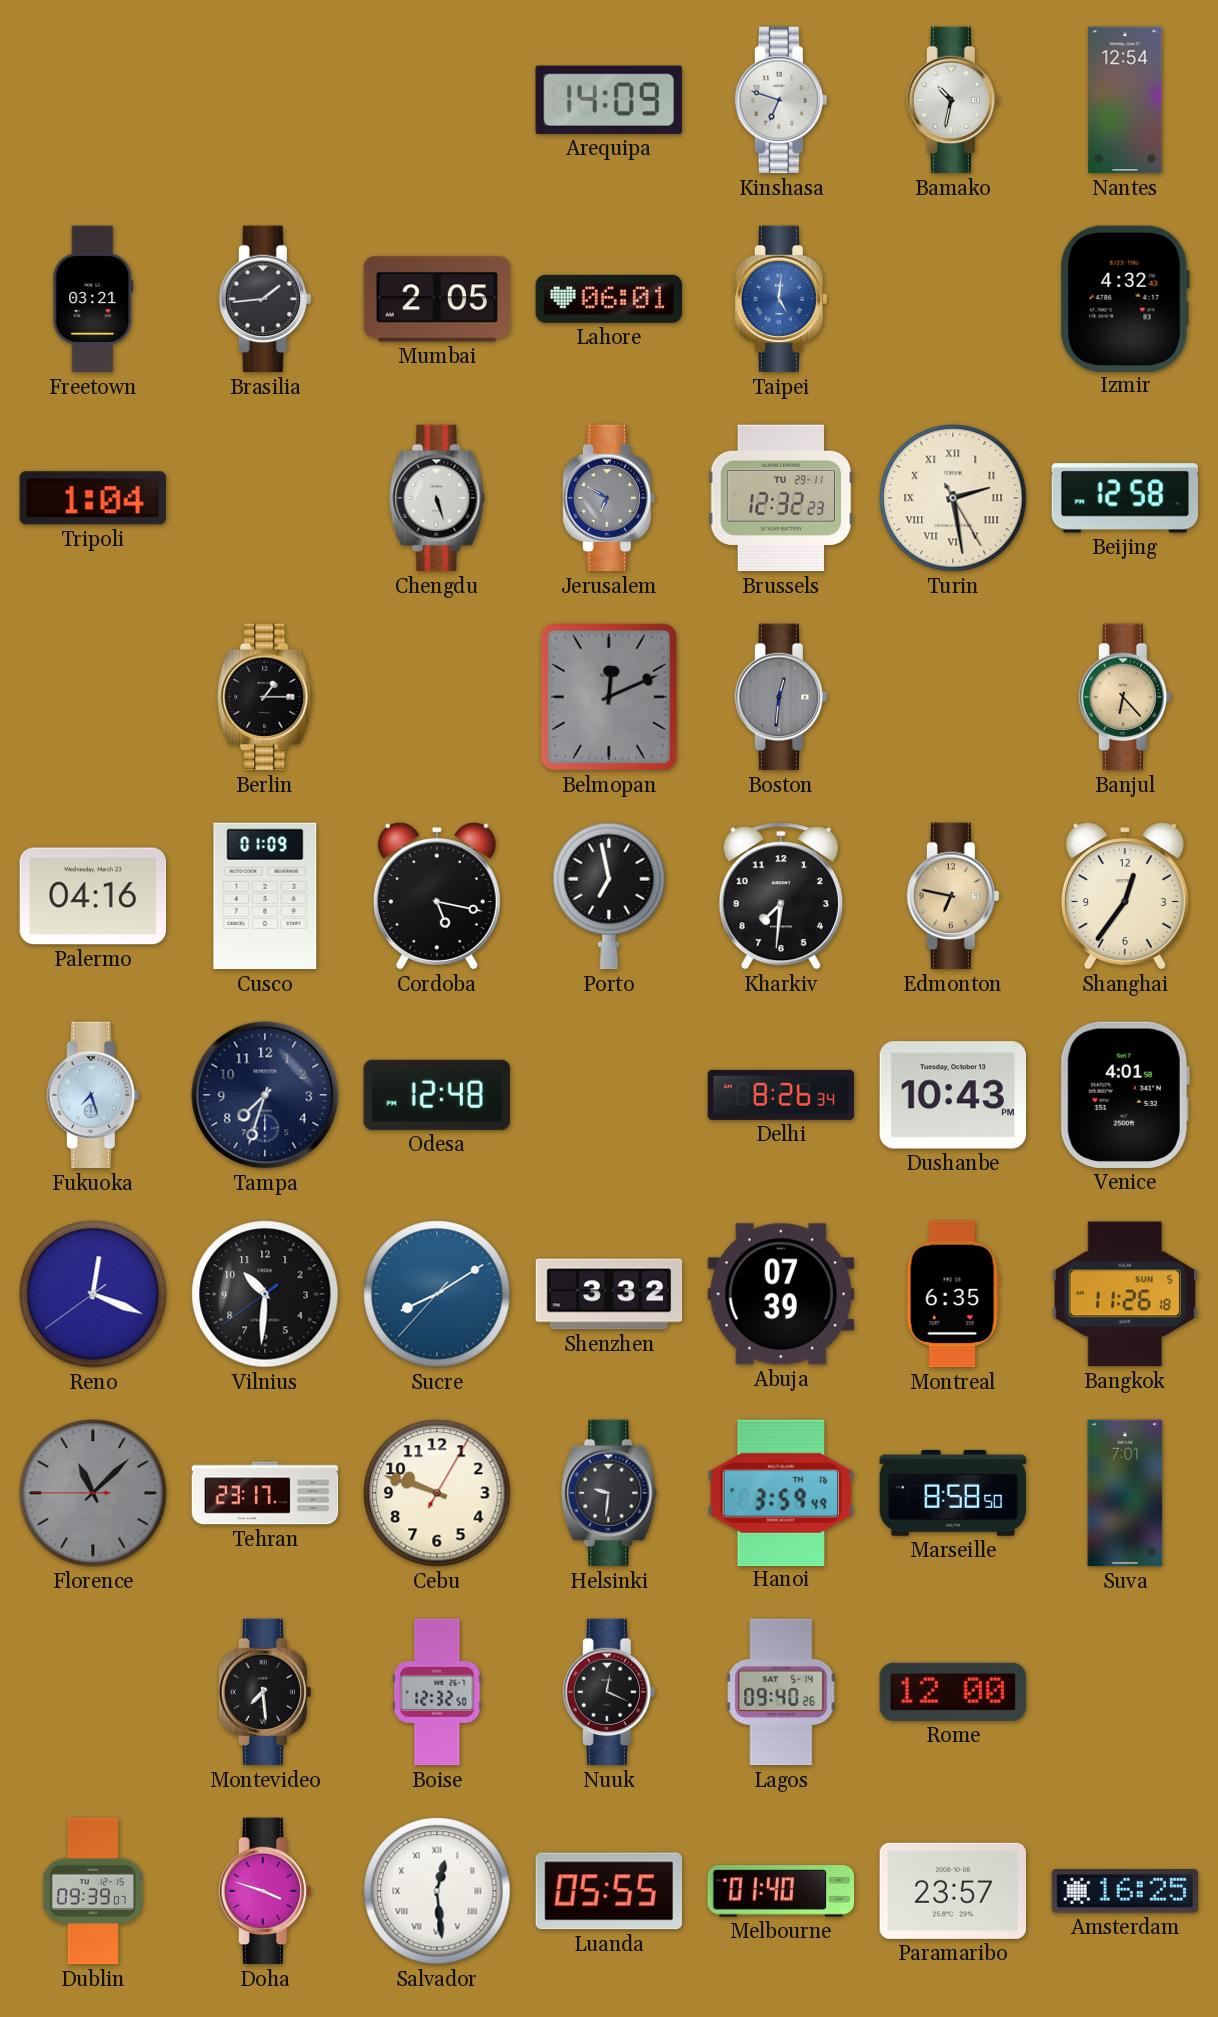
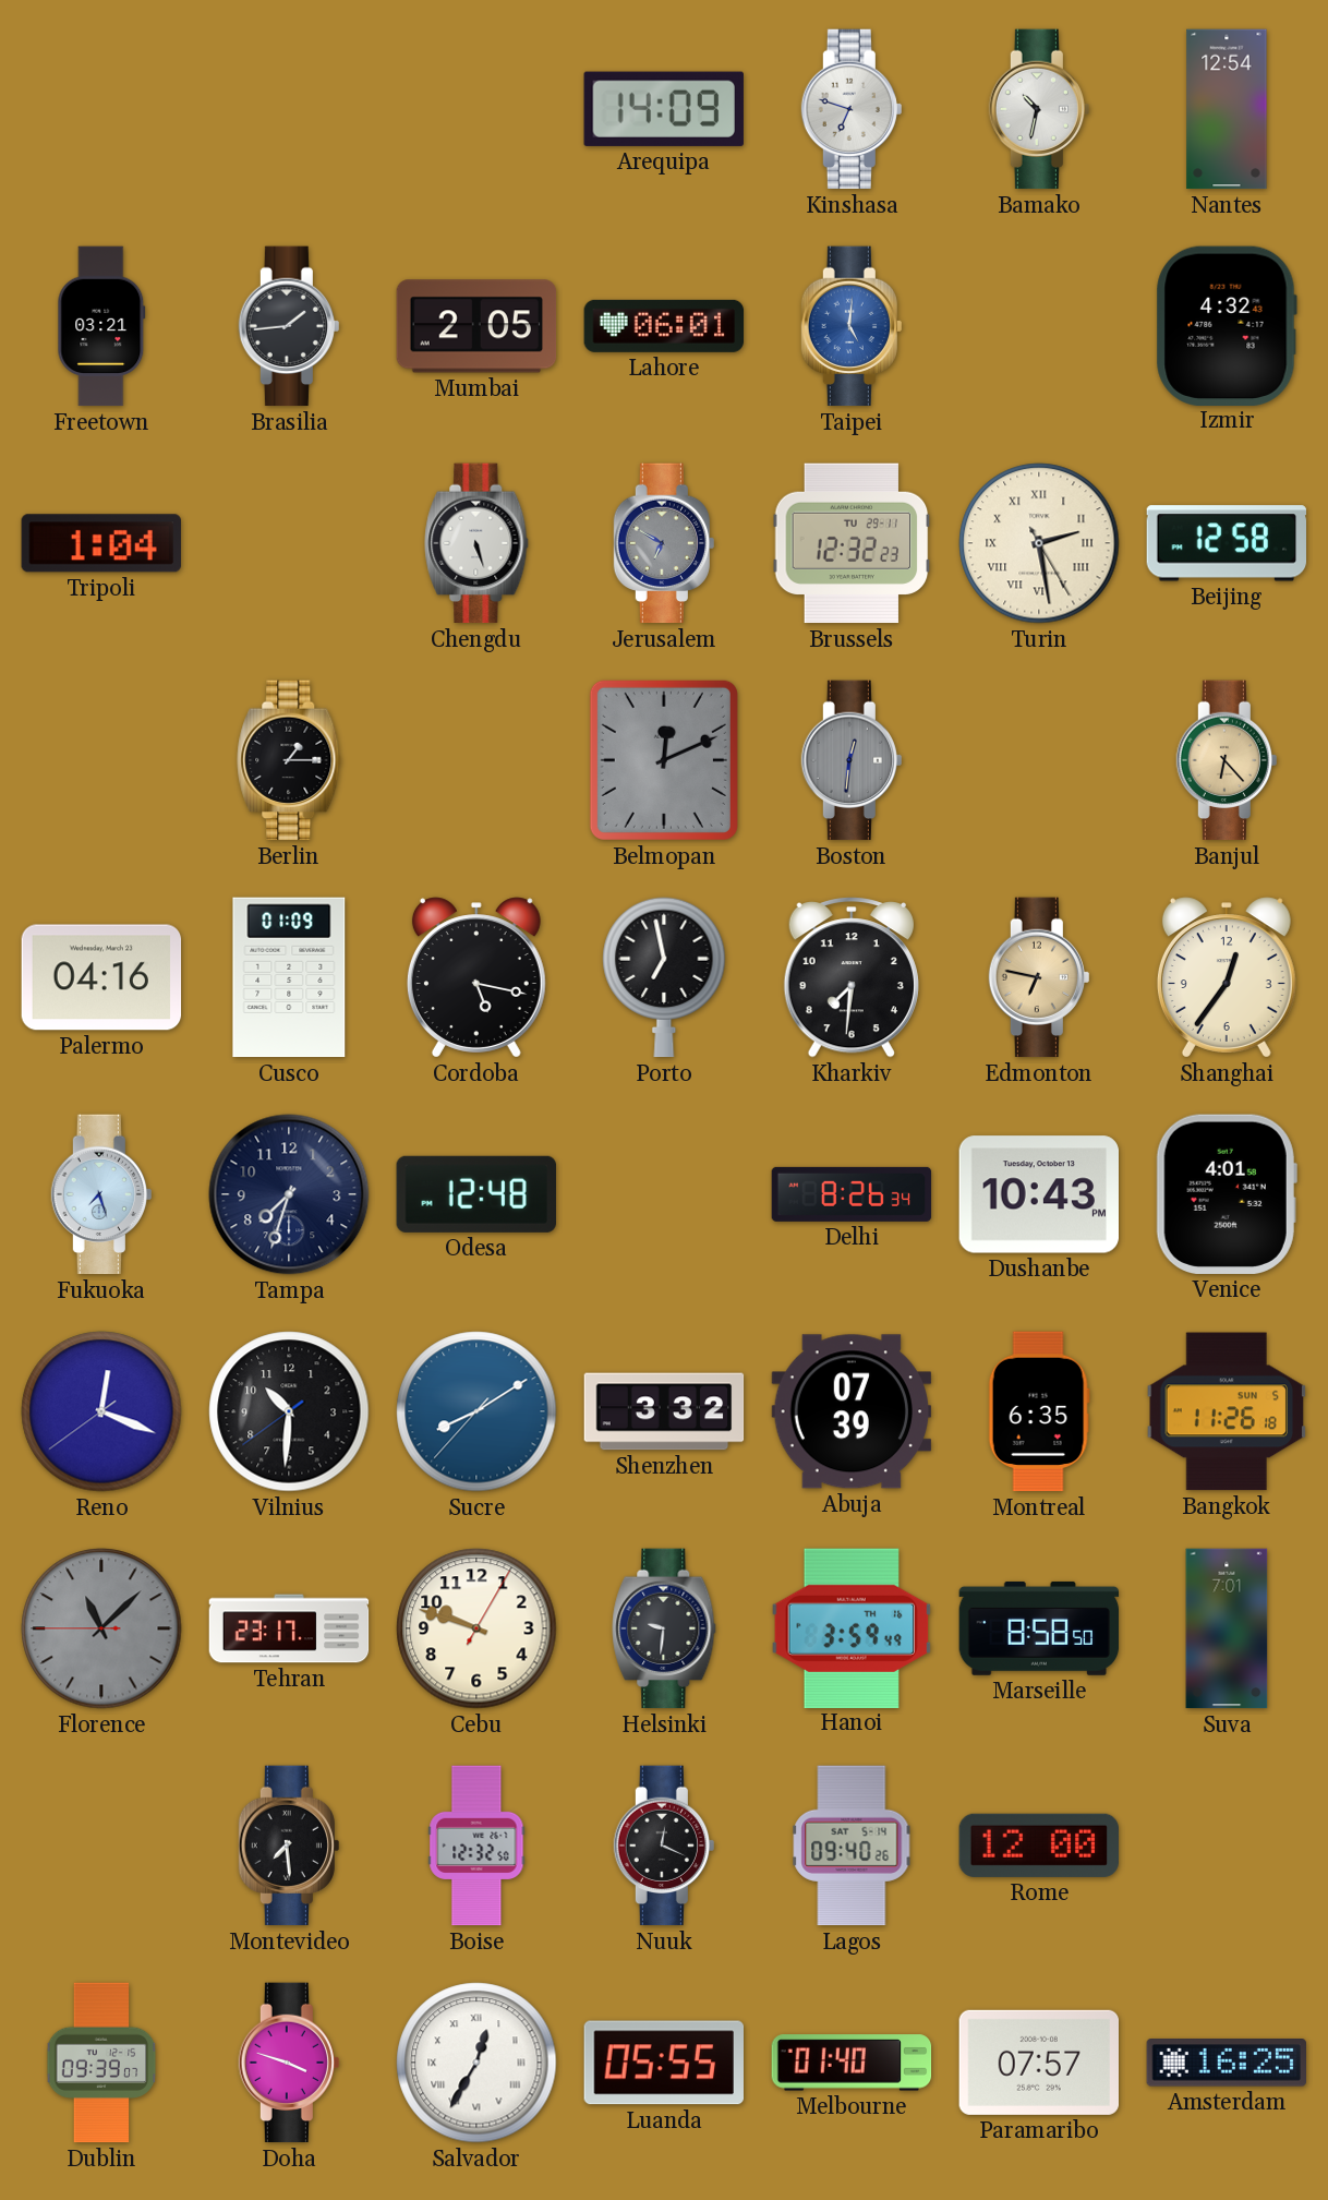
Salvador: 12:29 -> 12:35
Paramaribo: 23:57 -> 07:57
